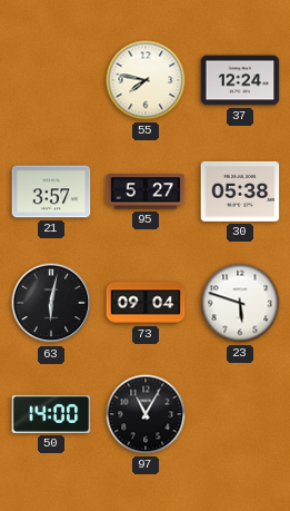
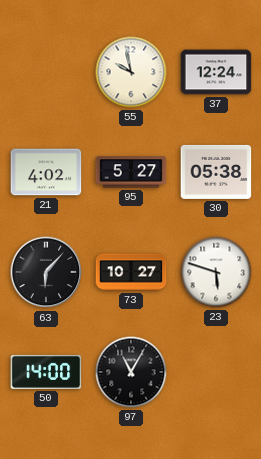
55: 7:47 -> 9:58
21: 3:57 -> 4:02
63: 6:02 -> 6:07
73: 09:04 -> 10:27
